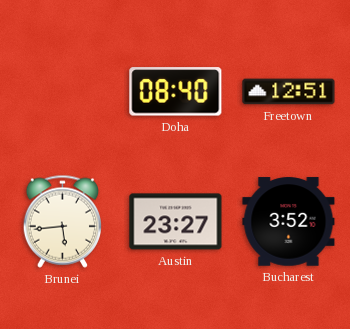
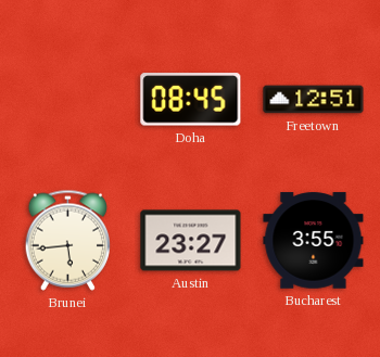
Doha: 08:40 -> 08:45
Bucharest: 3:52 -> 3:55
